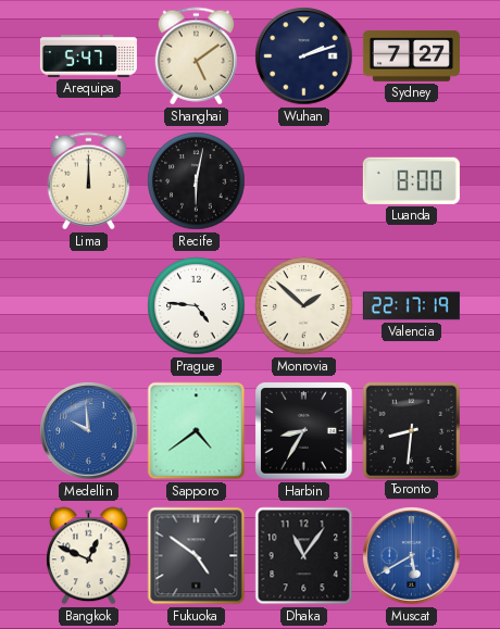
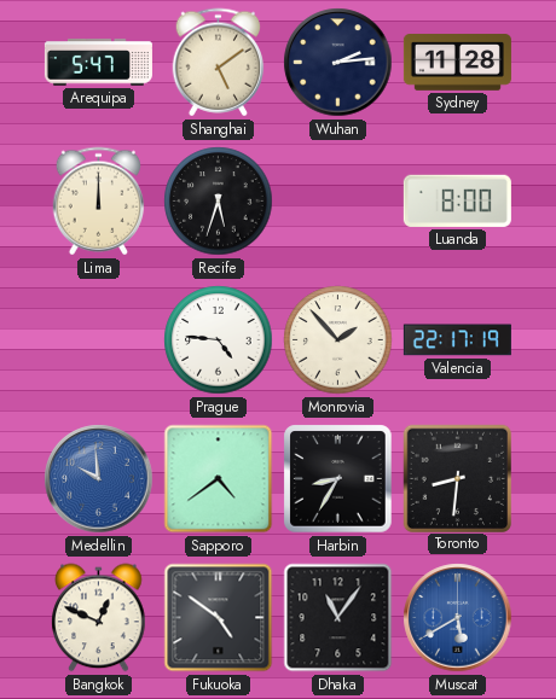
Wuhan: 2:12 -> 2:14
Sydney: 7:27 -> 11:28
Recife: 6:02 -> 5:33
Monrovia: 1:52 -> 1:53
